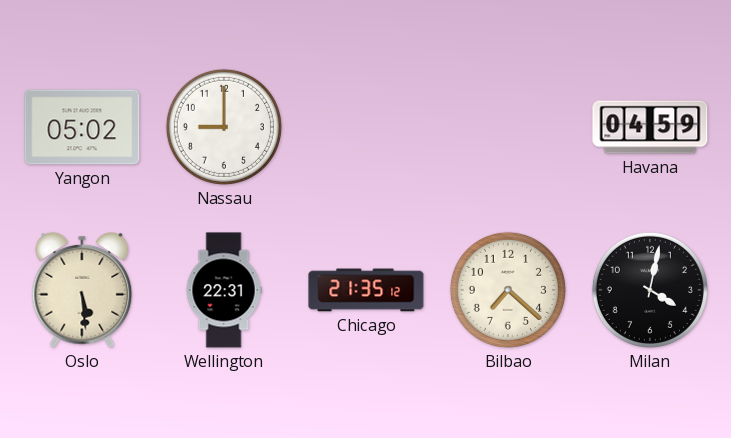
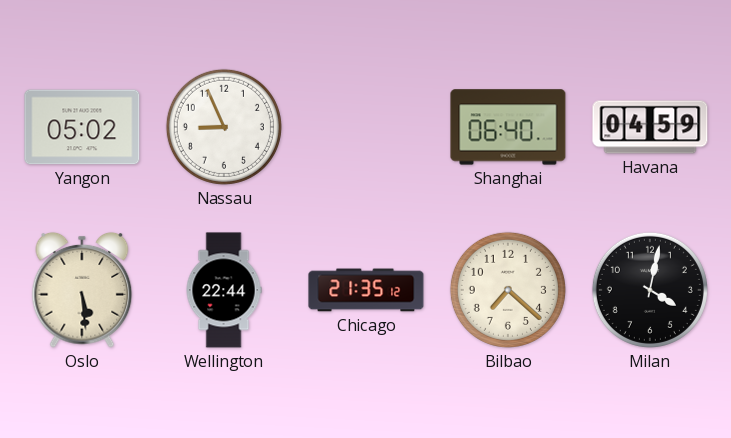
Nassau: 9:00 -> 8:56
Shanghai: none -> 06:40
Wellington: 22:31 -> 22:44
